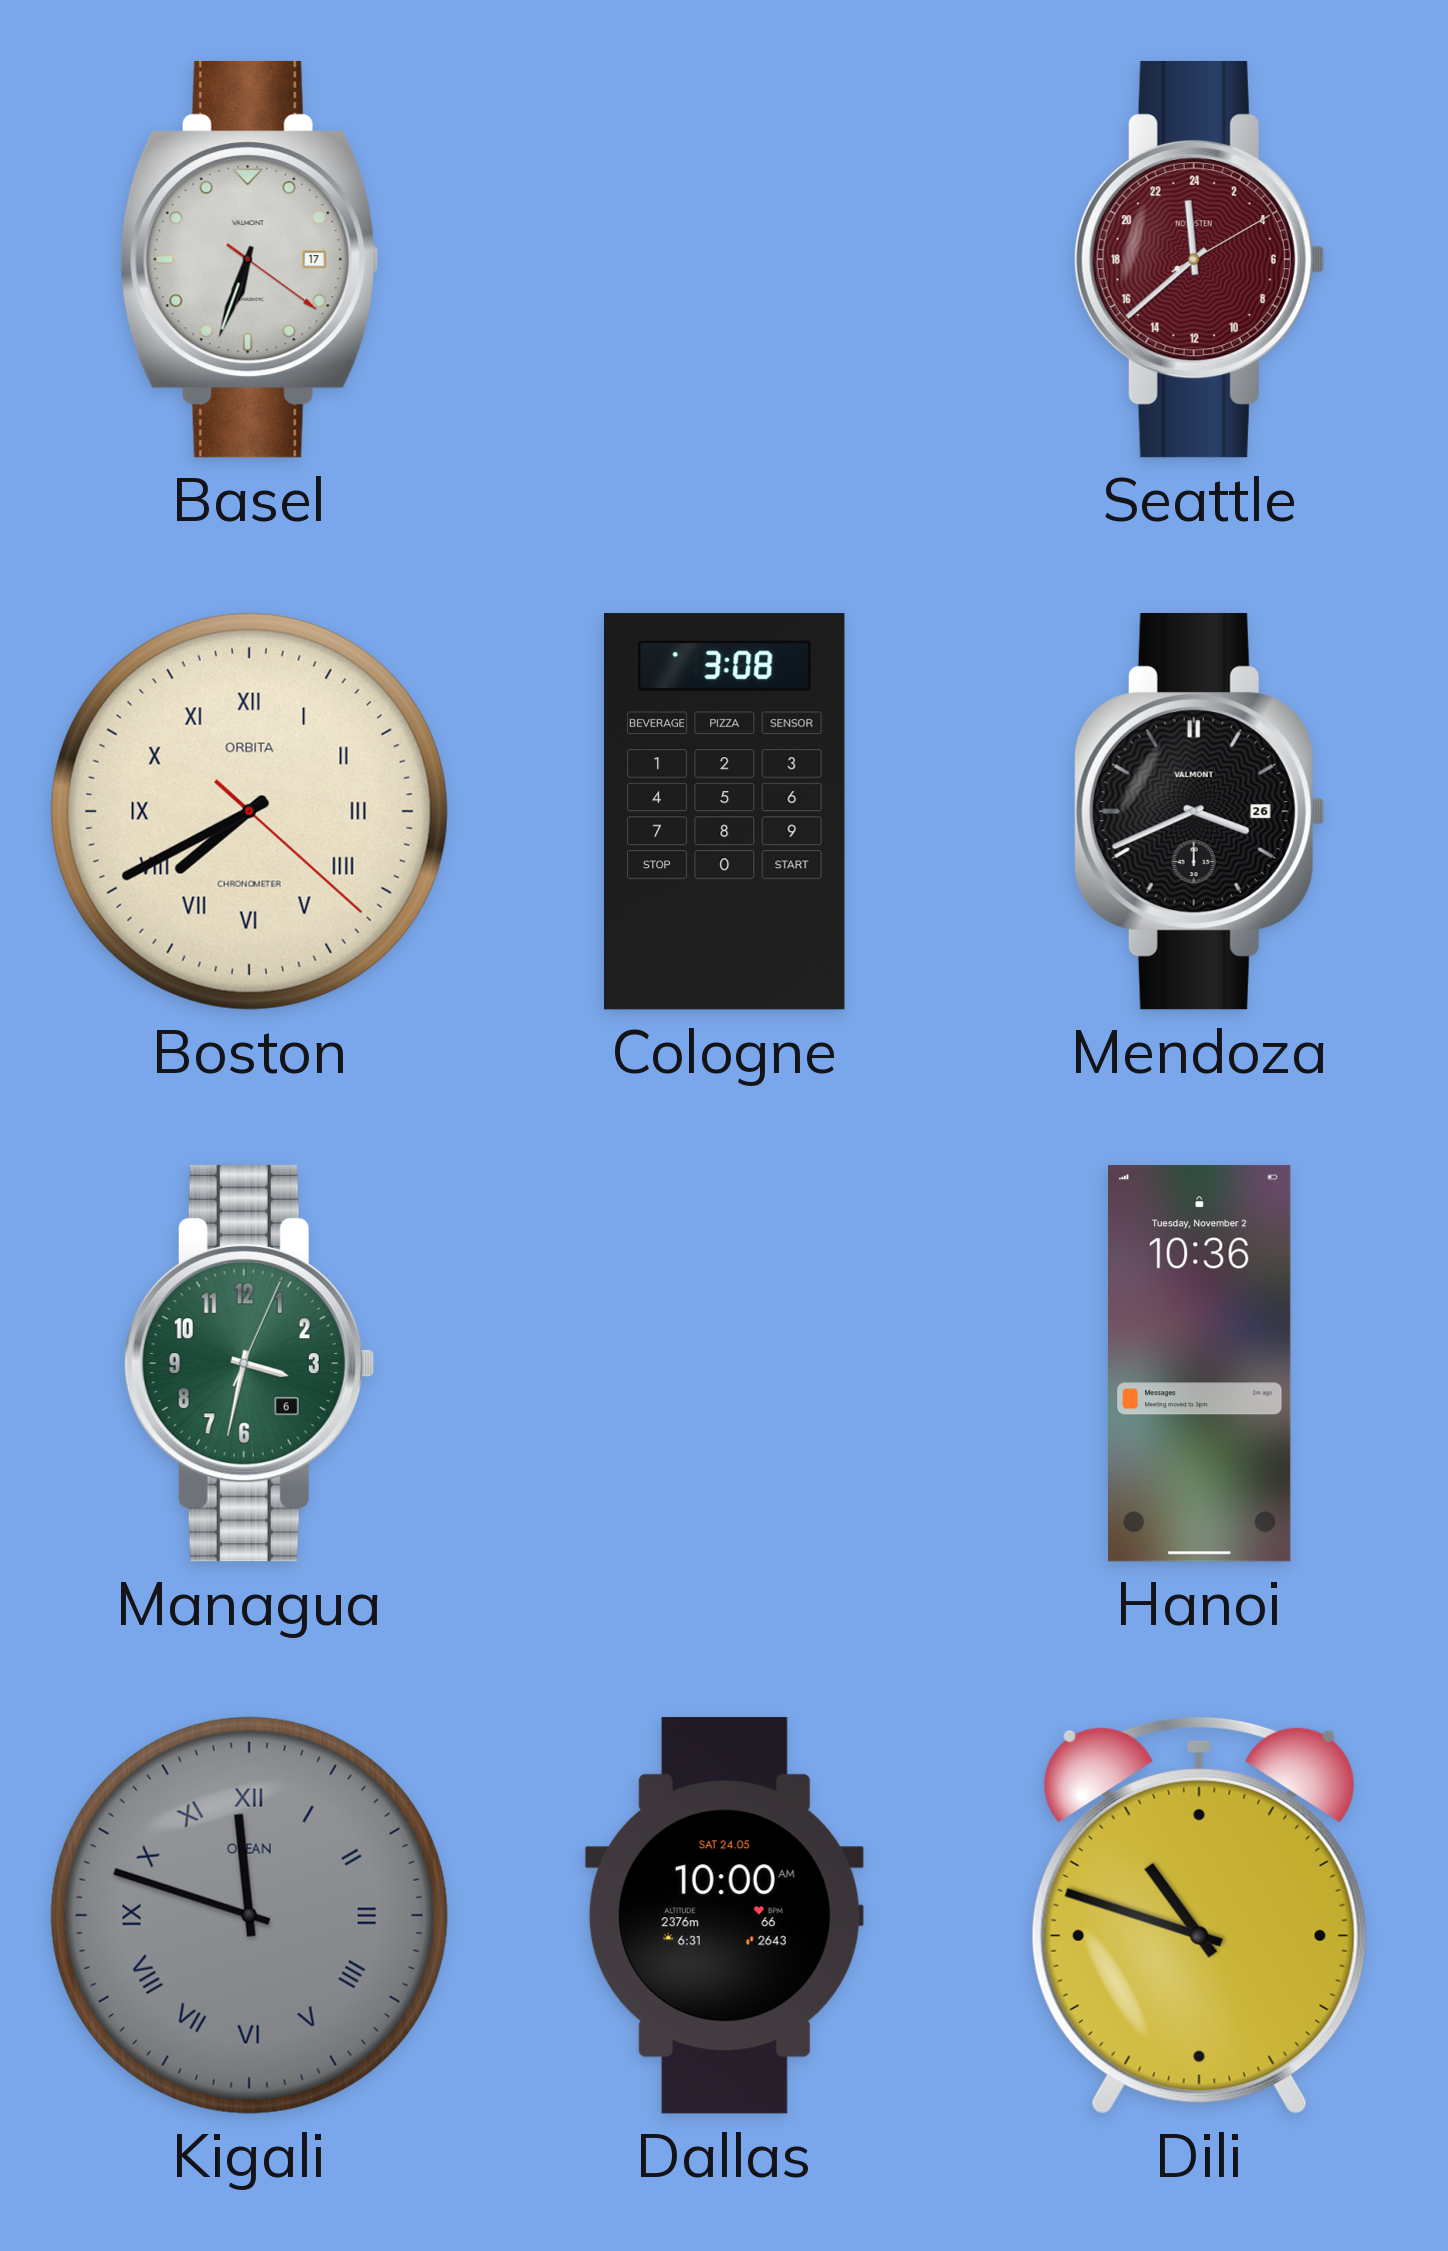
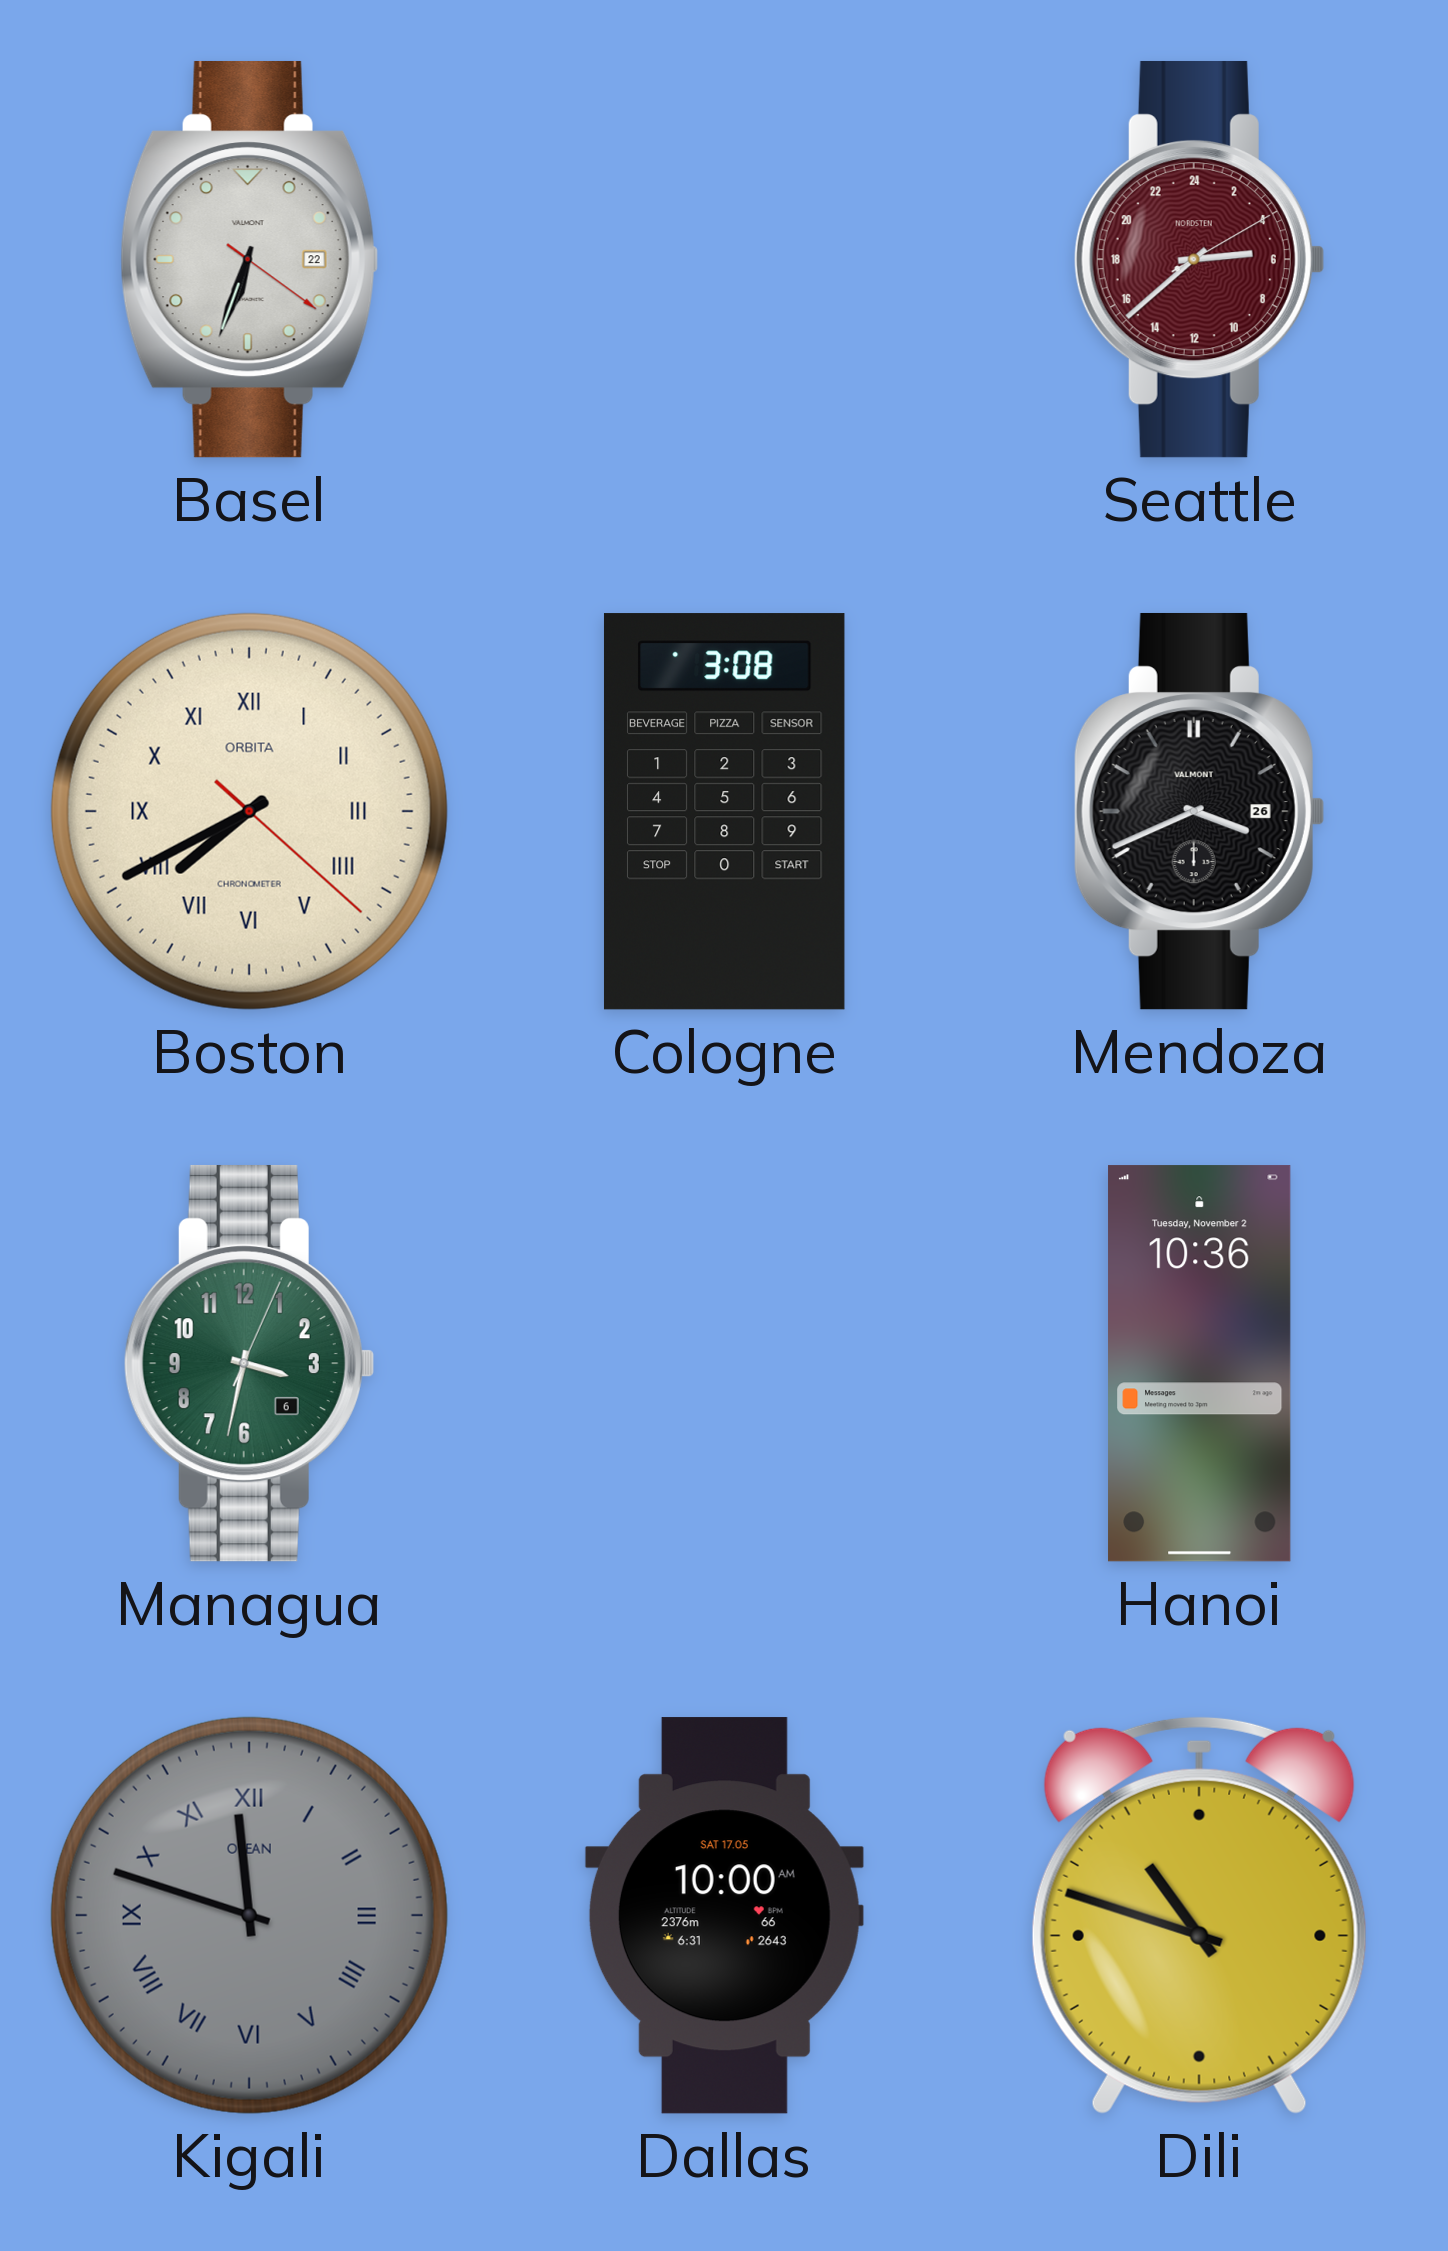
Basel date: 17 -> 22
Seattle: 23:38 -> 5:38
Dallas date: SAT 24.05 -> SAT 17.05
